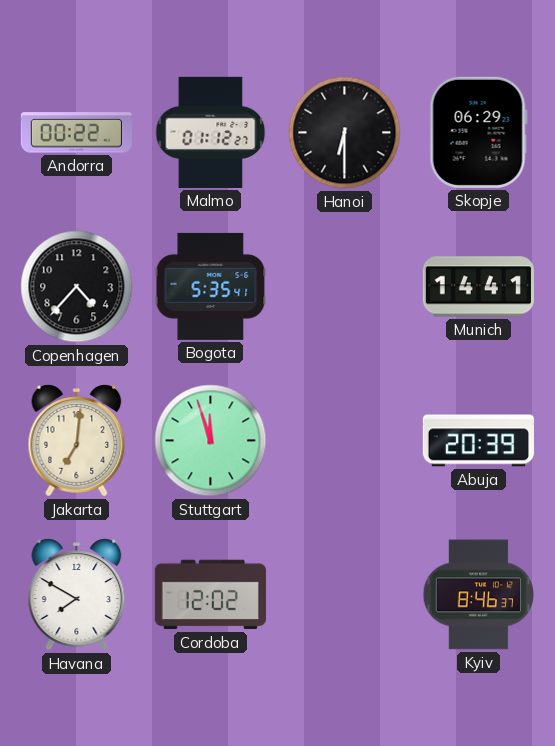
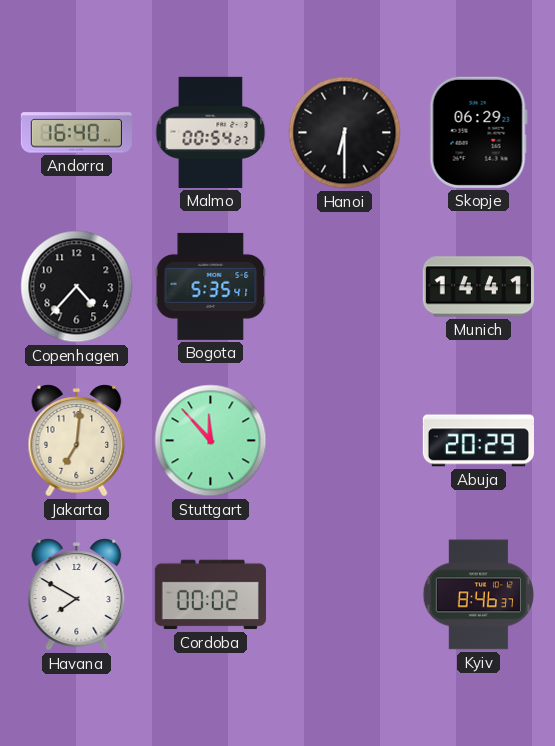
Andorra: 00:22 -> 16:40
Malmo: 01:12 -> 00:54
Stuttgart: 11:57 -> 11:53
Abuja: 20:39 -> 20:29
Cordoba: 12:02 -> 00:02
